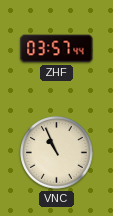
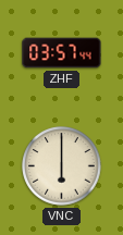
VNC: 10:56 -> 6:00
